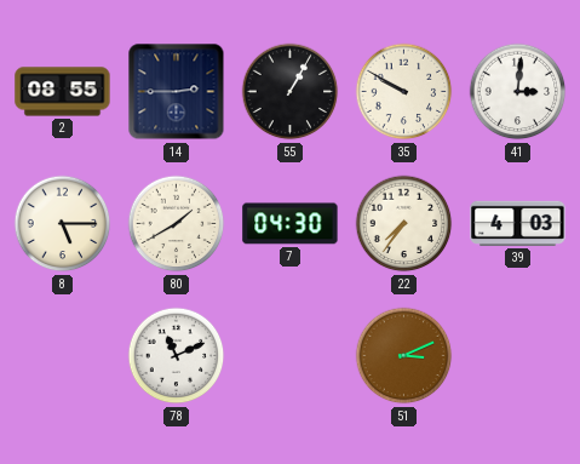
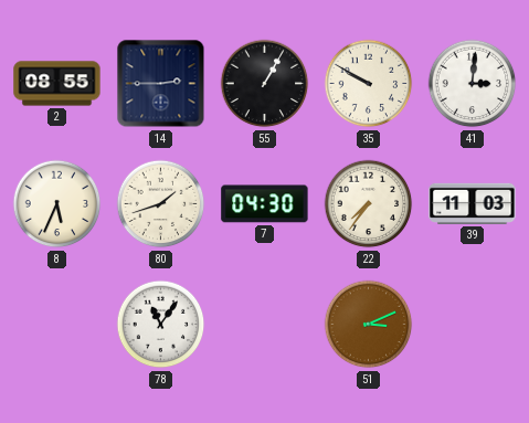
8: 5:15 -> 5:34
80: 1:40 -> 1:42
39: 4:03 -> 11:03
78: 11:11 -> 11:06
